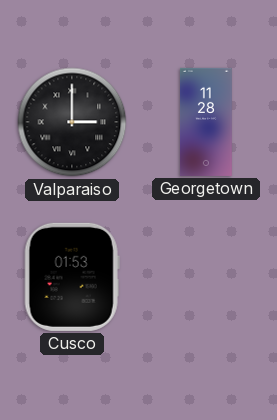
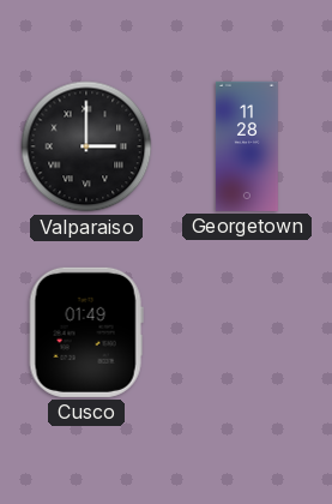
Cusco: 01:53 -> 01:49
